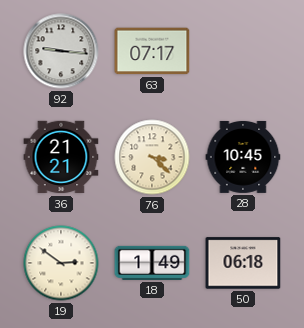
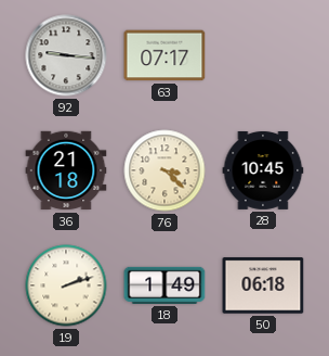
36: 21:21 -> 21:18
19: 2:51 -> 2:12
